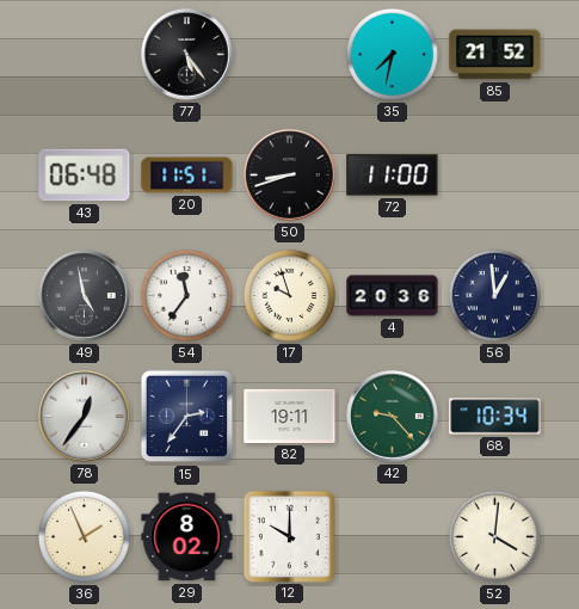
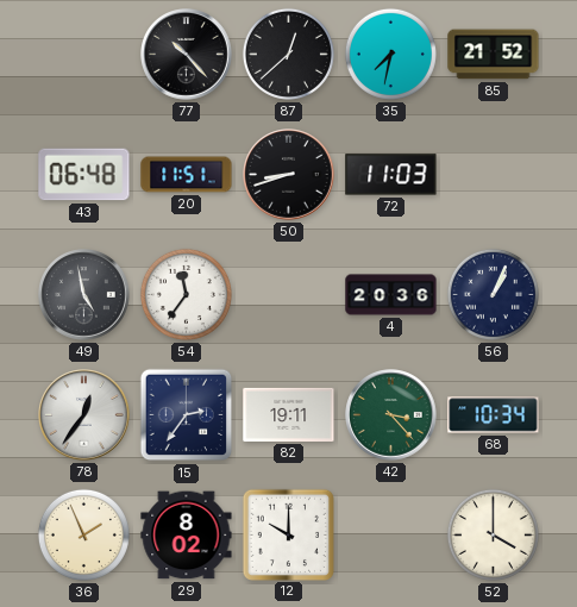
77: 5:24 -> 10:23
87: none -> 12:38
72: 11:00 -> 11:03
17: 9:57 -> none
56: 12:59 -> 1:04
42: 9:23 -> 3:23
52: 4:01 -> 4:00
